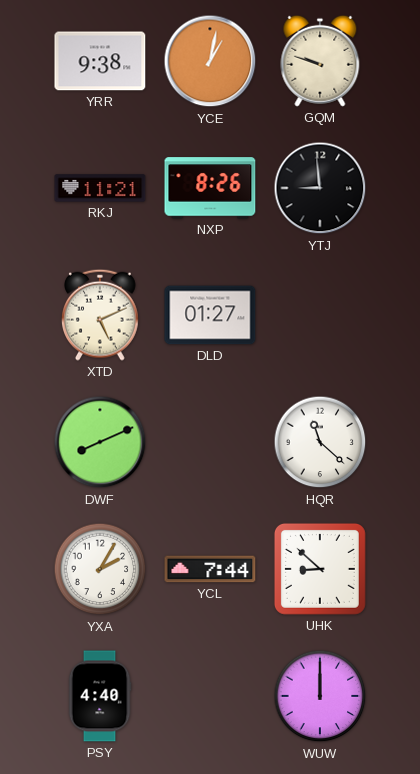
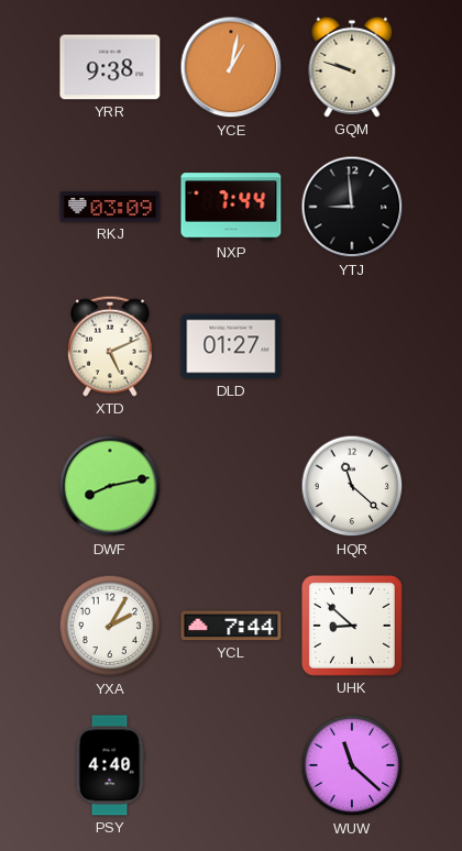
RKJ: 11:21 -> 03:09
NXP: 8:26 -> 7:44
DWF: 8:11 -> 8:13
WUW: 12:00 -> 11:22
